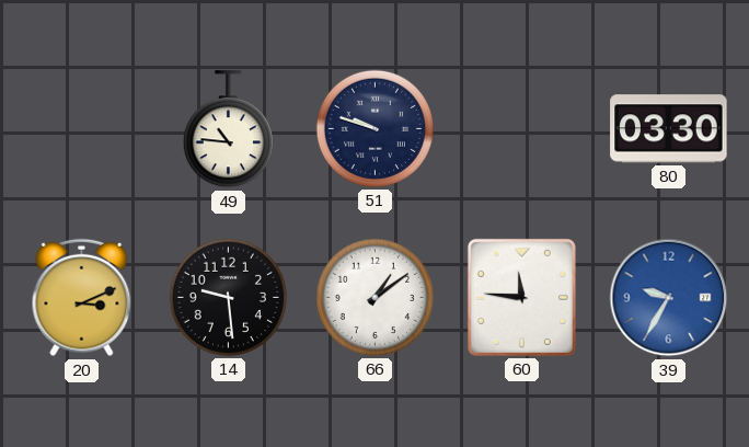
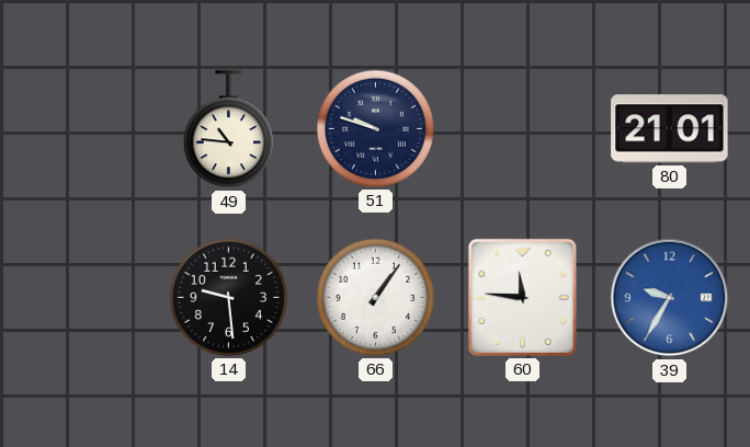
80: 03:30 -> 21:01
20: 3:11 -> none
66: 1:09 -> 1:06
